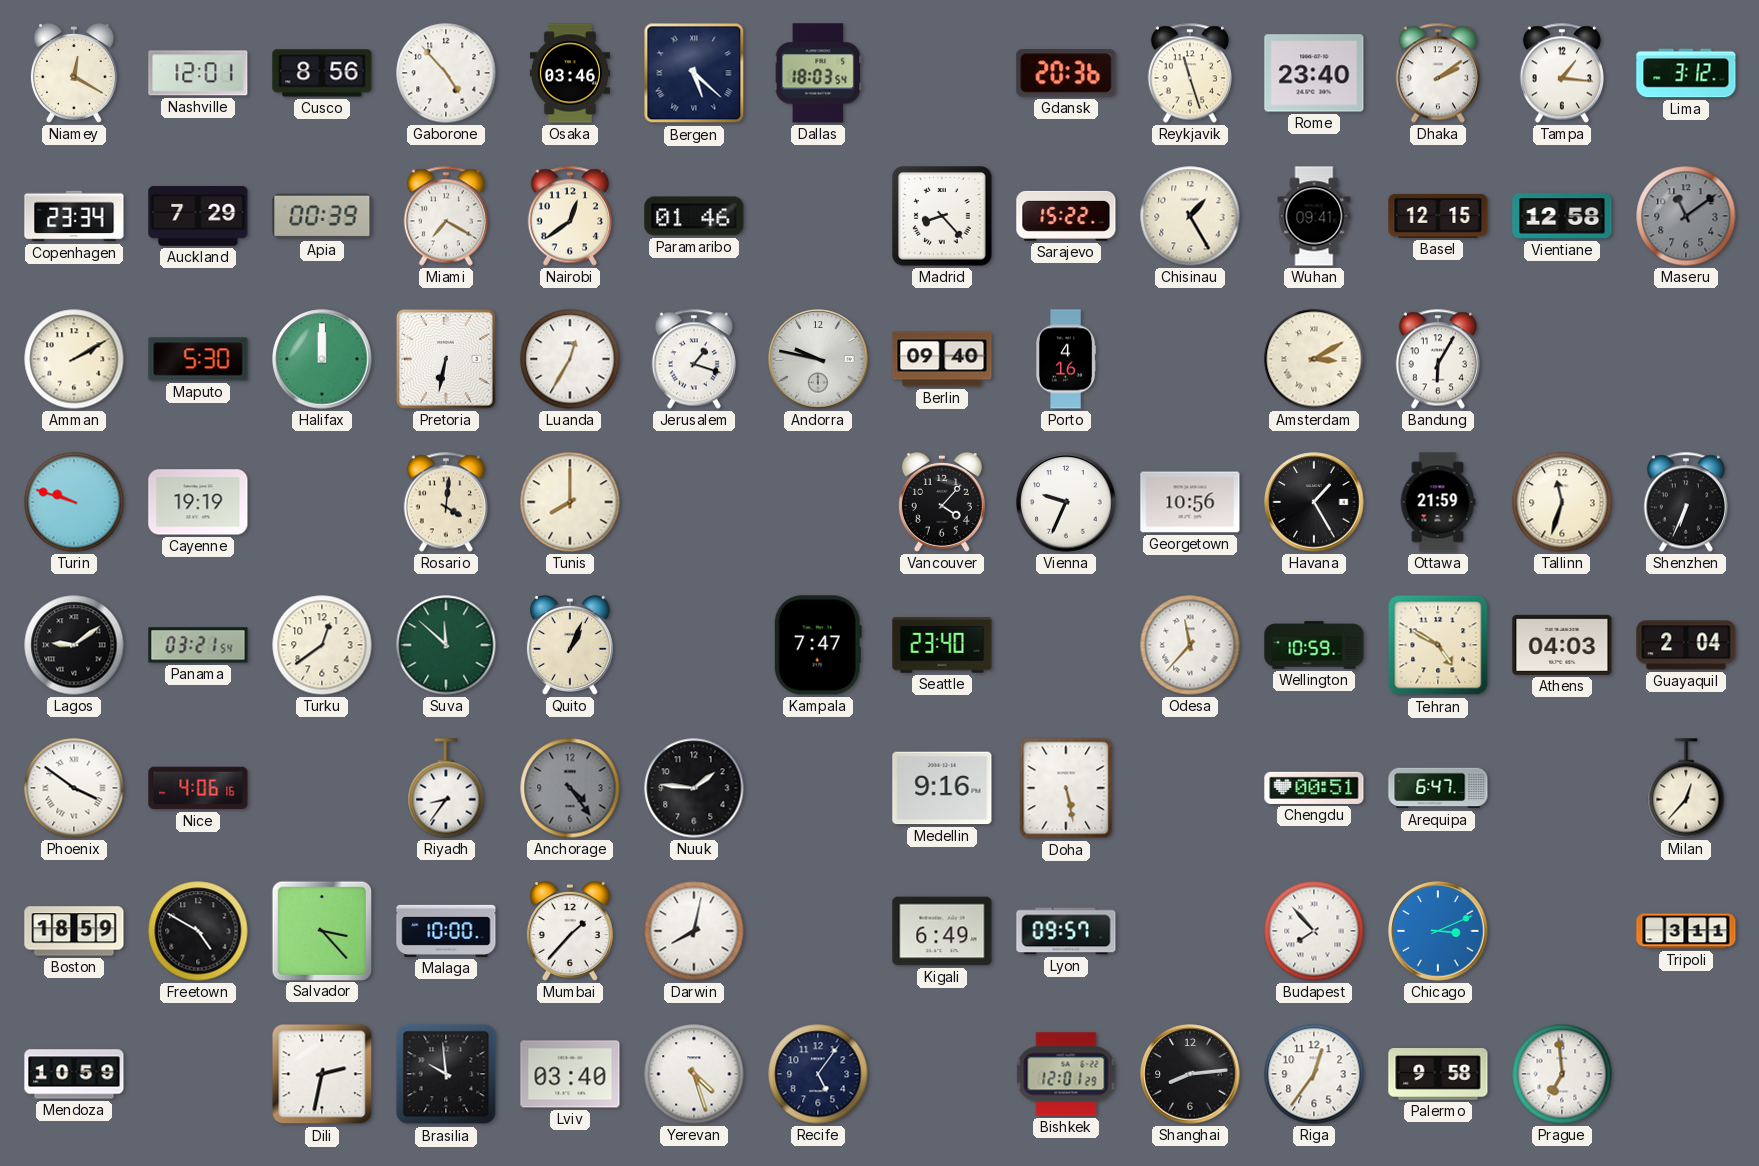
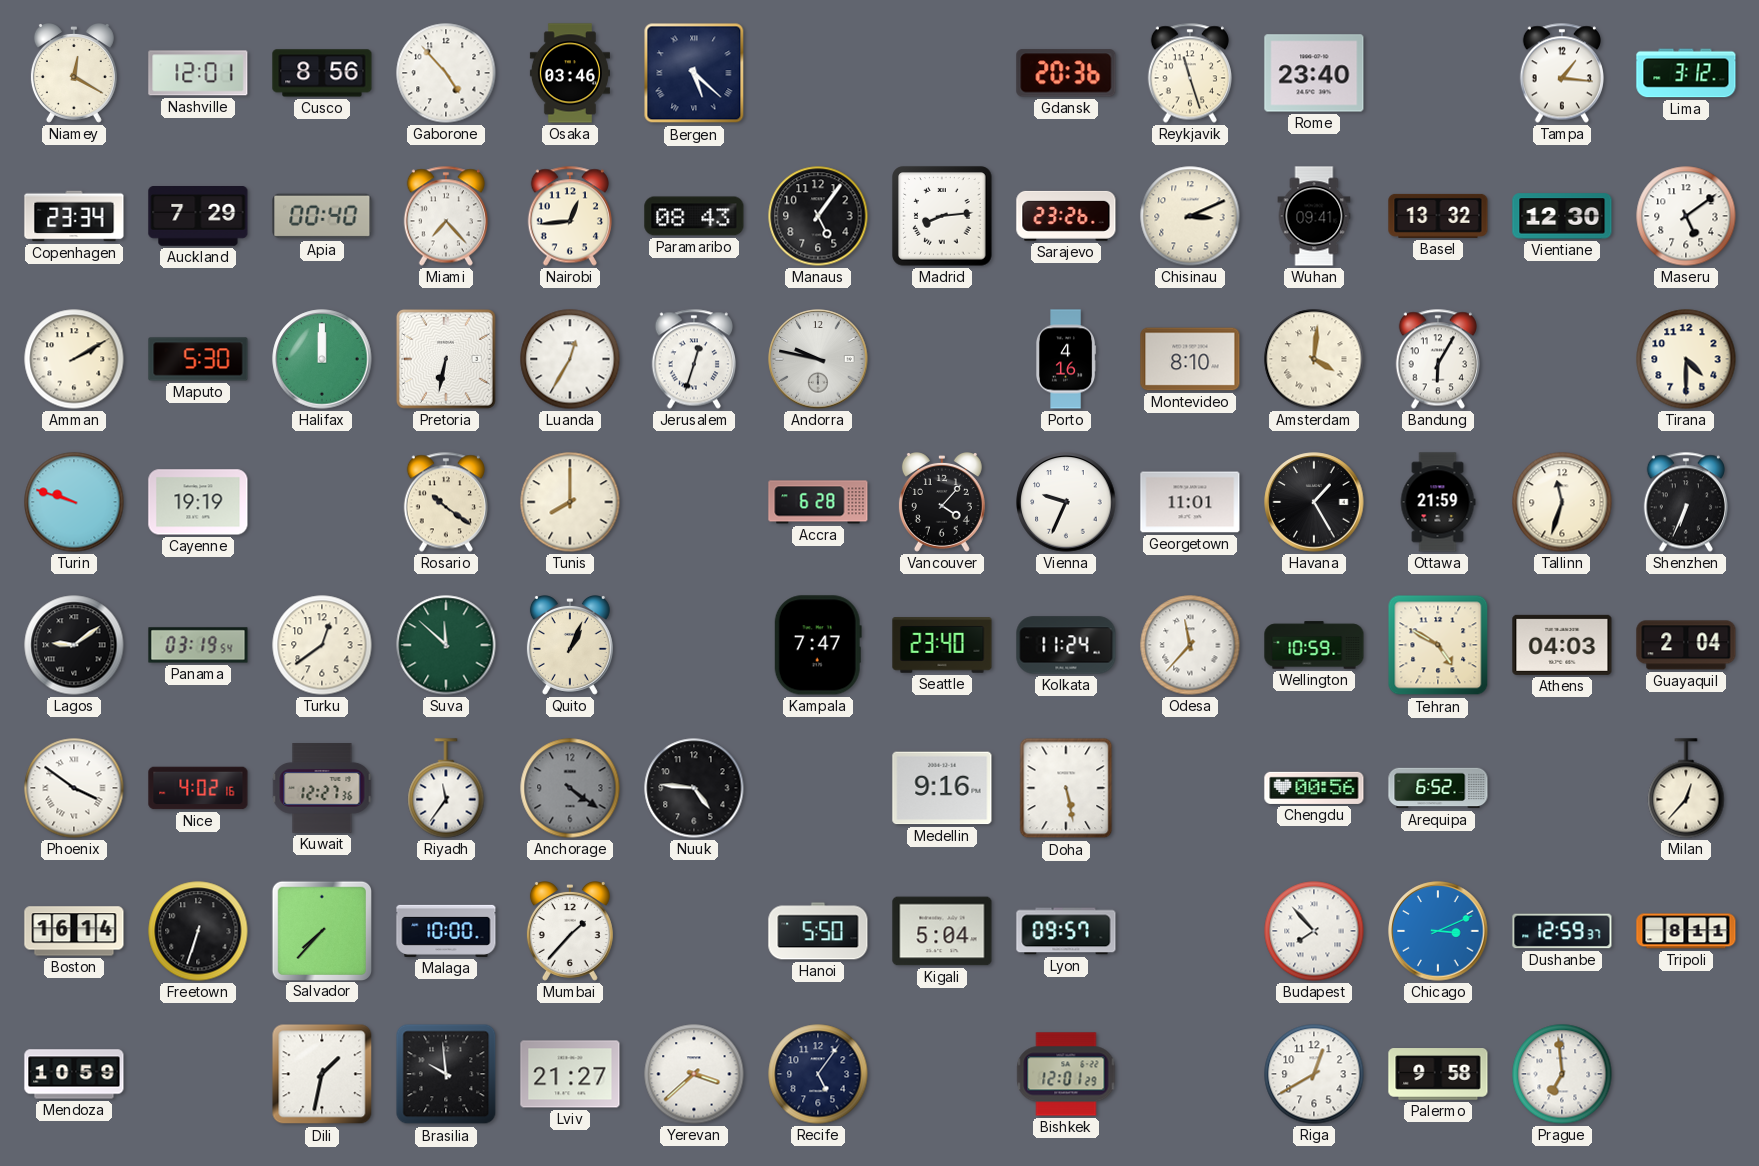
Dallas: 18:03 -> none
Dhaka: 2:09 -> none
Apia: 00:39 -> 00:40
Miami: 7:20 -> 7:23
Nairobi: 12:39 -> 12:44
Paramaribo: 01:46 -> 08:43
Manaus: none -> 5:06
Madrid: 8:23 -> 8:14
Sarajevo: 15:22 -> 23:26
Chisinau: 1:25 -> 3:11
Basel: 12:15 -> 13:32
Vientiane: 12:58 -> 12:30
Maseru: 11:09 -> 5:09
Maseru dial: grey -> white
Jerusalem: 1:18 -> 12:33
Berlin: 09:40 -> none
Montevideo: none -> 8:10
Amsterdam: 3:10 -> 4:01
Tirana: none -> 4:30
Rosario: 4:01 -> 10:21
Accra: none -> 6:28
Georgetown: 10:56 -> 11:01
Panama: 03:21 -> 03:19
Kolkata: none -> 11:24
Nice: 4:06 -> 4:02
Kuwait: none -> 12:27
Riyadh: 8:36 -> 11:36
Anchorage: 4:24 -> 4:21
Nuuk: 1:46 -> 4:46
Chengdu: 00:51 -> 00:56
Arequipa: 6:47 -> 6:52
Boston: 18:59 -> 16:14
Freetown: 4:50 -> 6:33
Salvador: 3:23 -> 7:37
Darwin: 8:02 -> none
Hanoi: none -> 5:50
Kigali: 6:49 -> 5:04
Dushanbe: none -> 12:59
Tripoli: 3:11 -> 8:11
Dili: 2:32 -> 1:32
Lviv: 03:40 -> 21:27
Yerevan: 4:27 -> 3:38
Shanghai: 8:14 -> none
Riga: 12:36 -> 12:40
